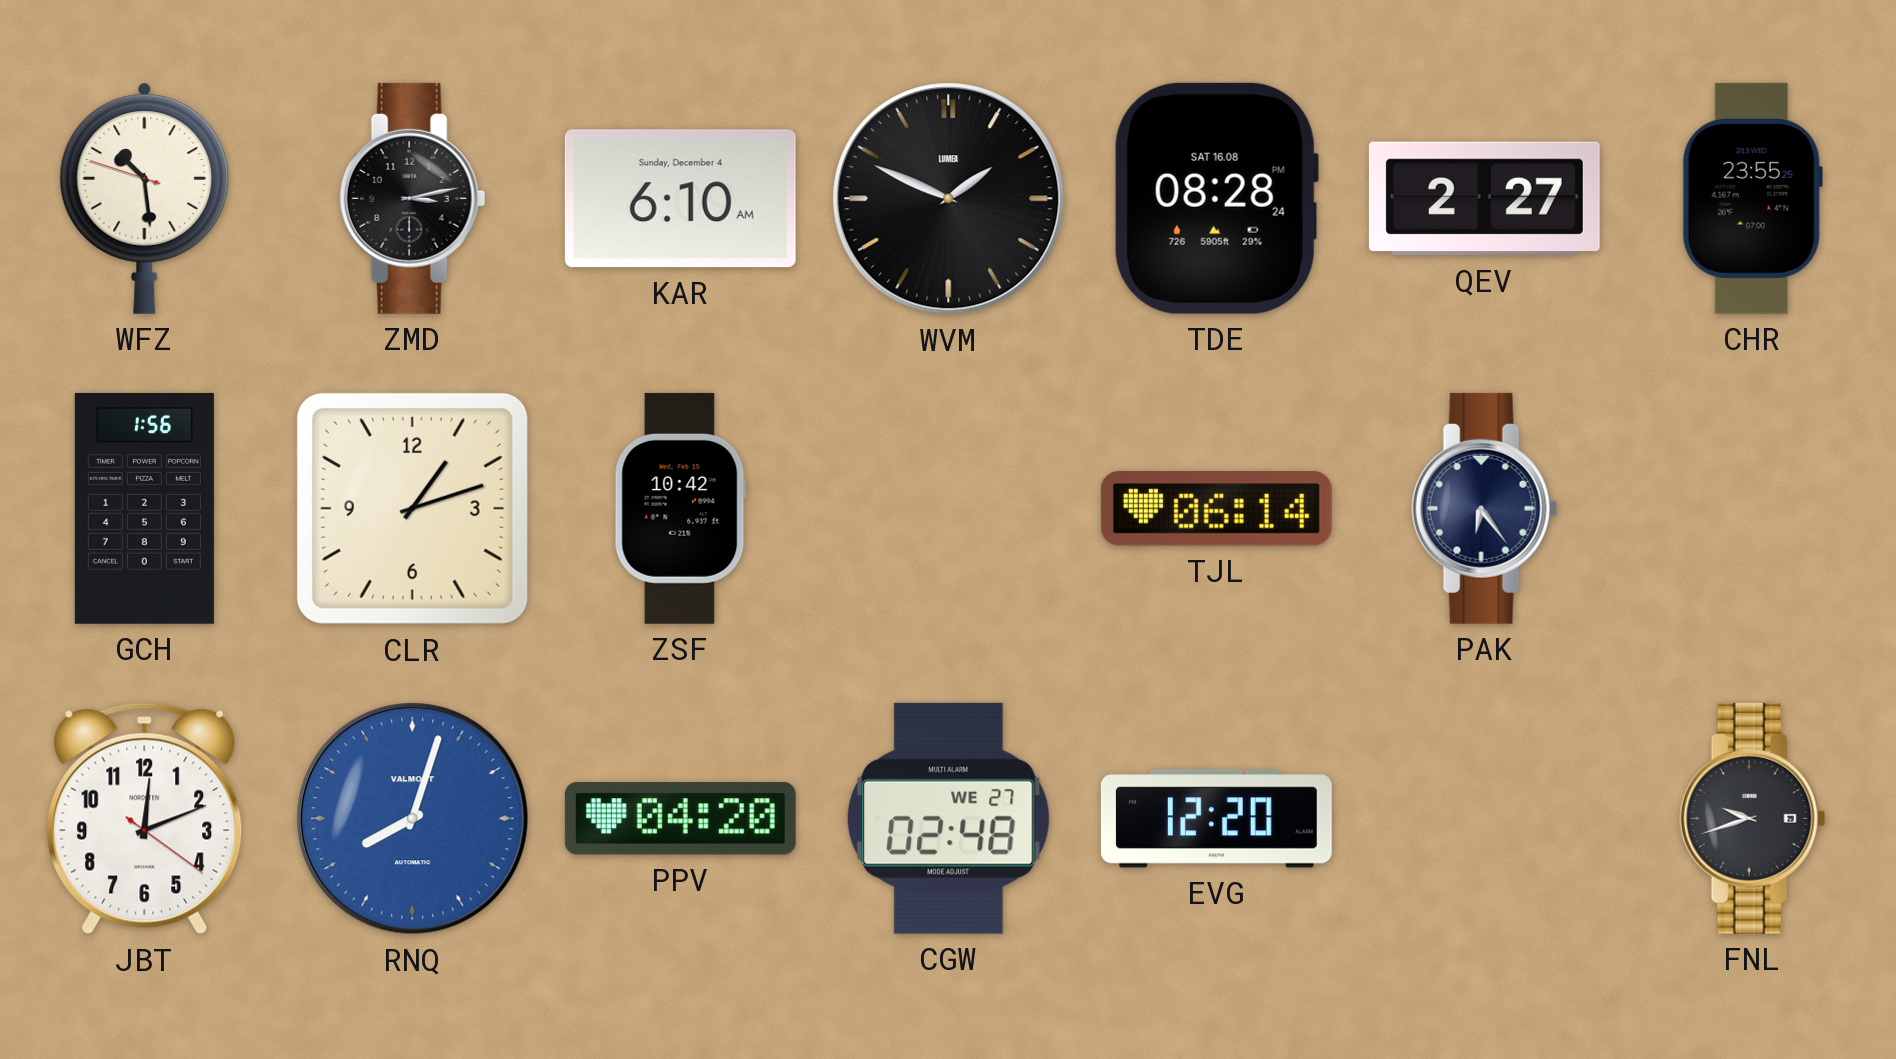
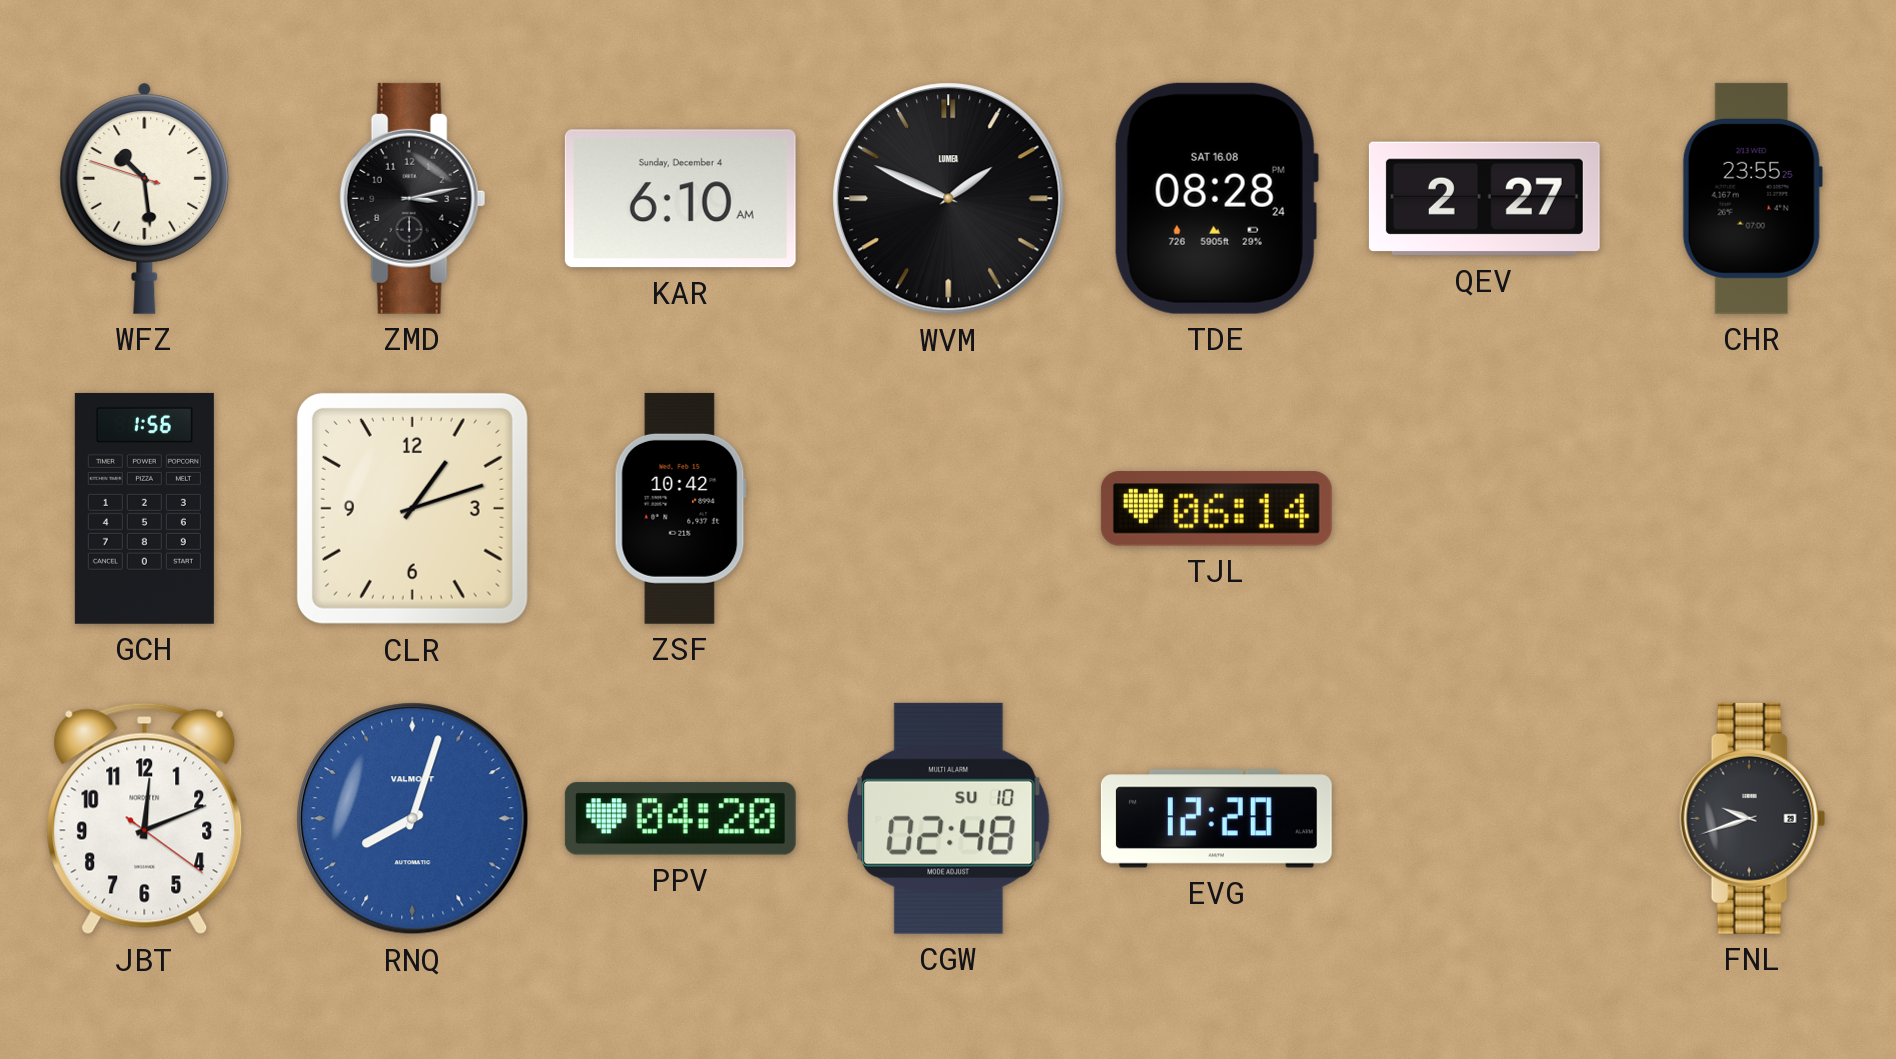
PAK: 6:24 -> none
CGW date: WE 27 -> SU 10
